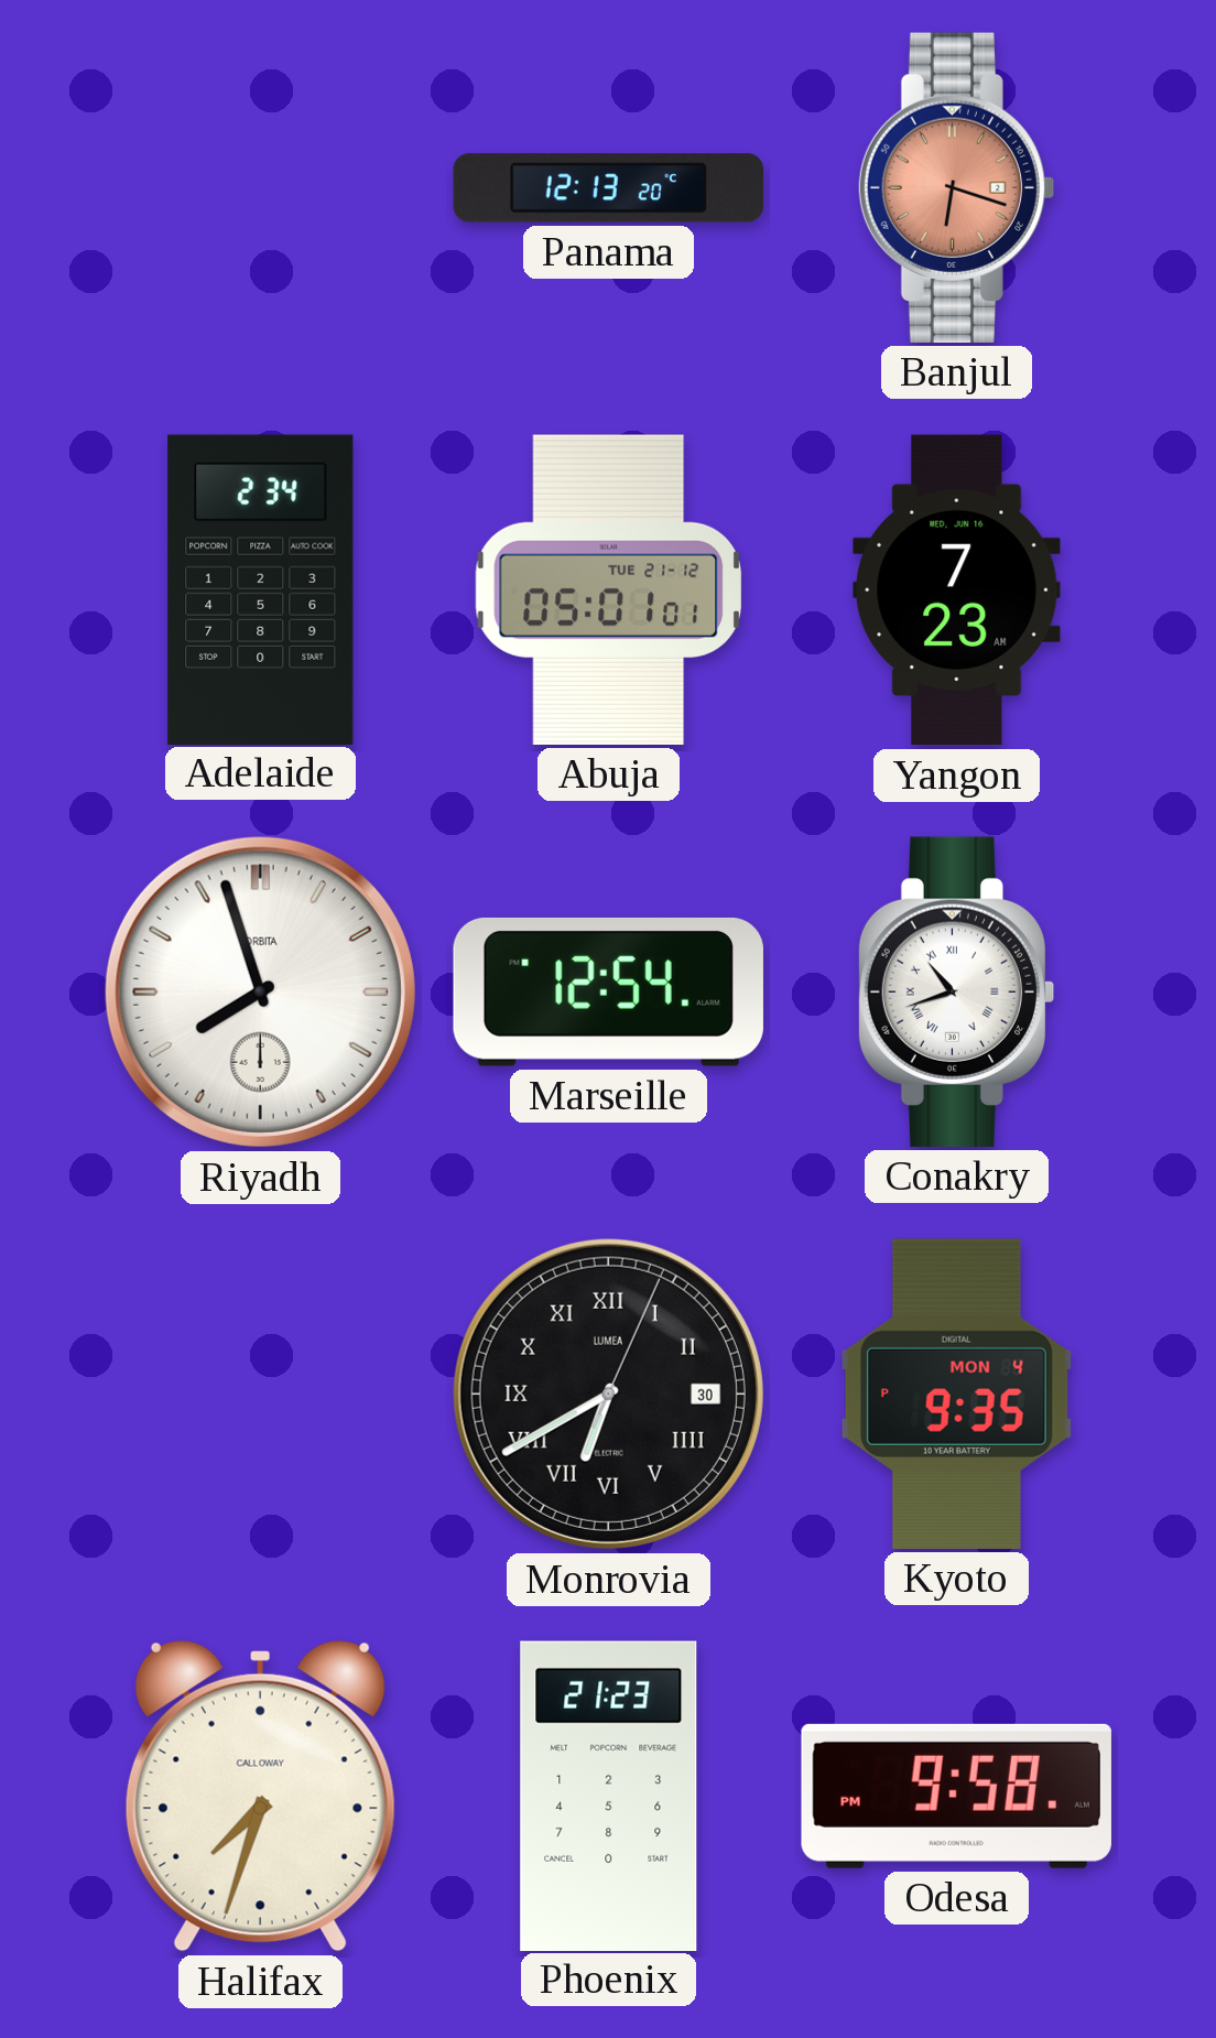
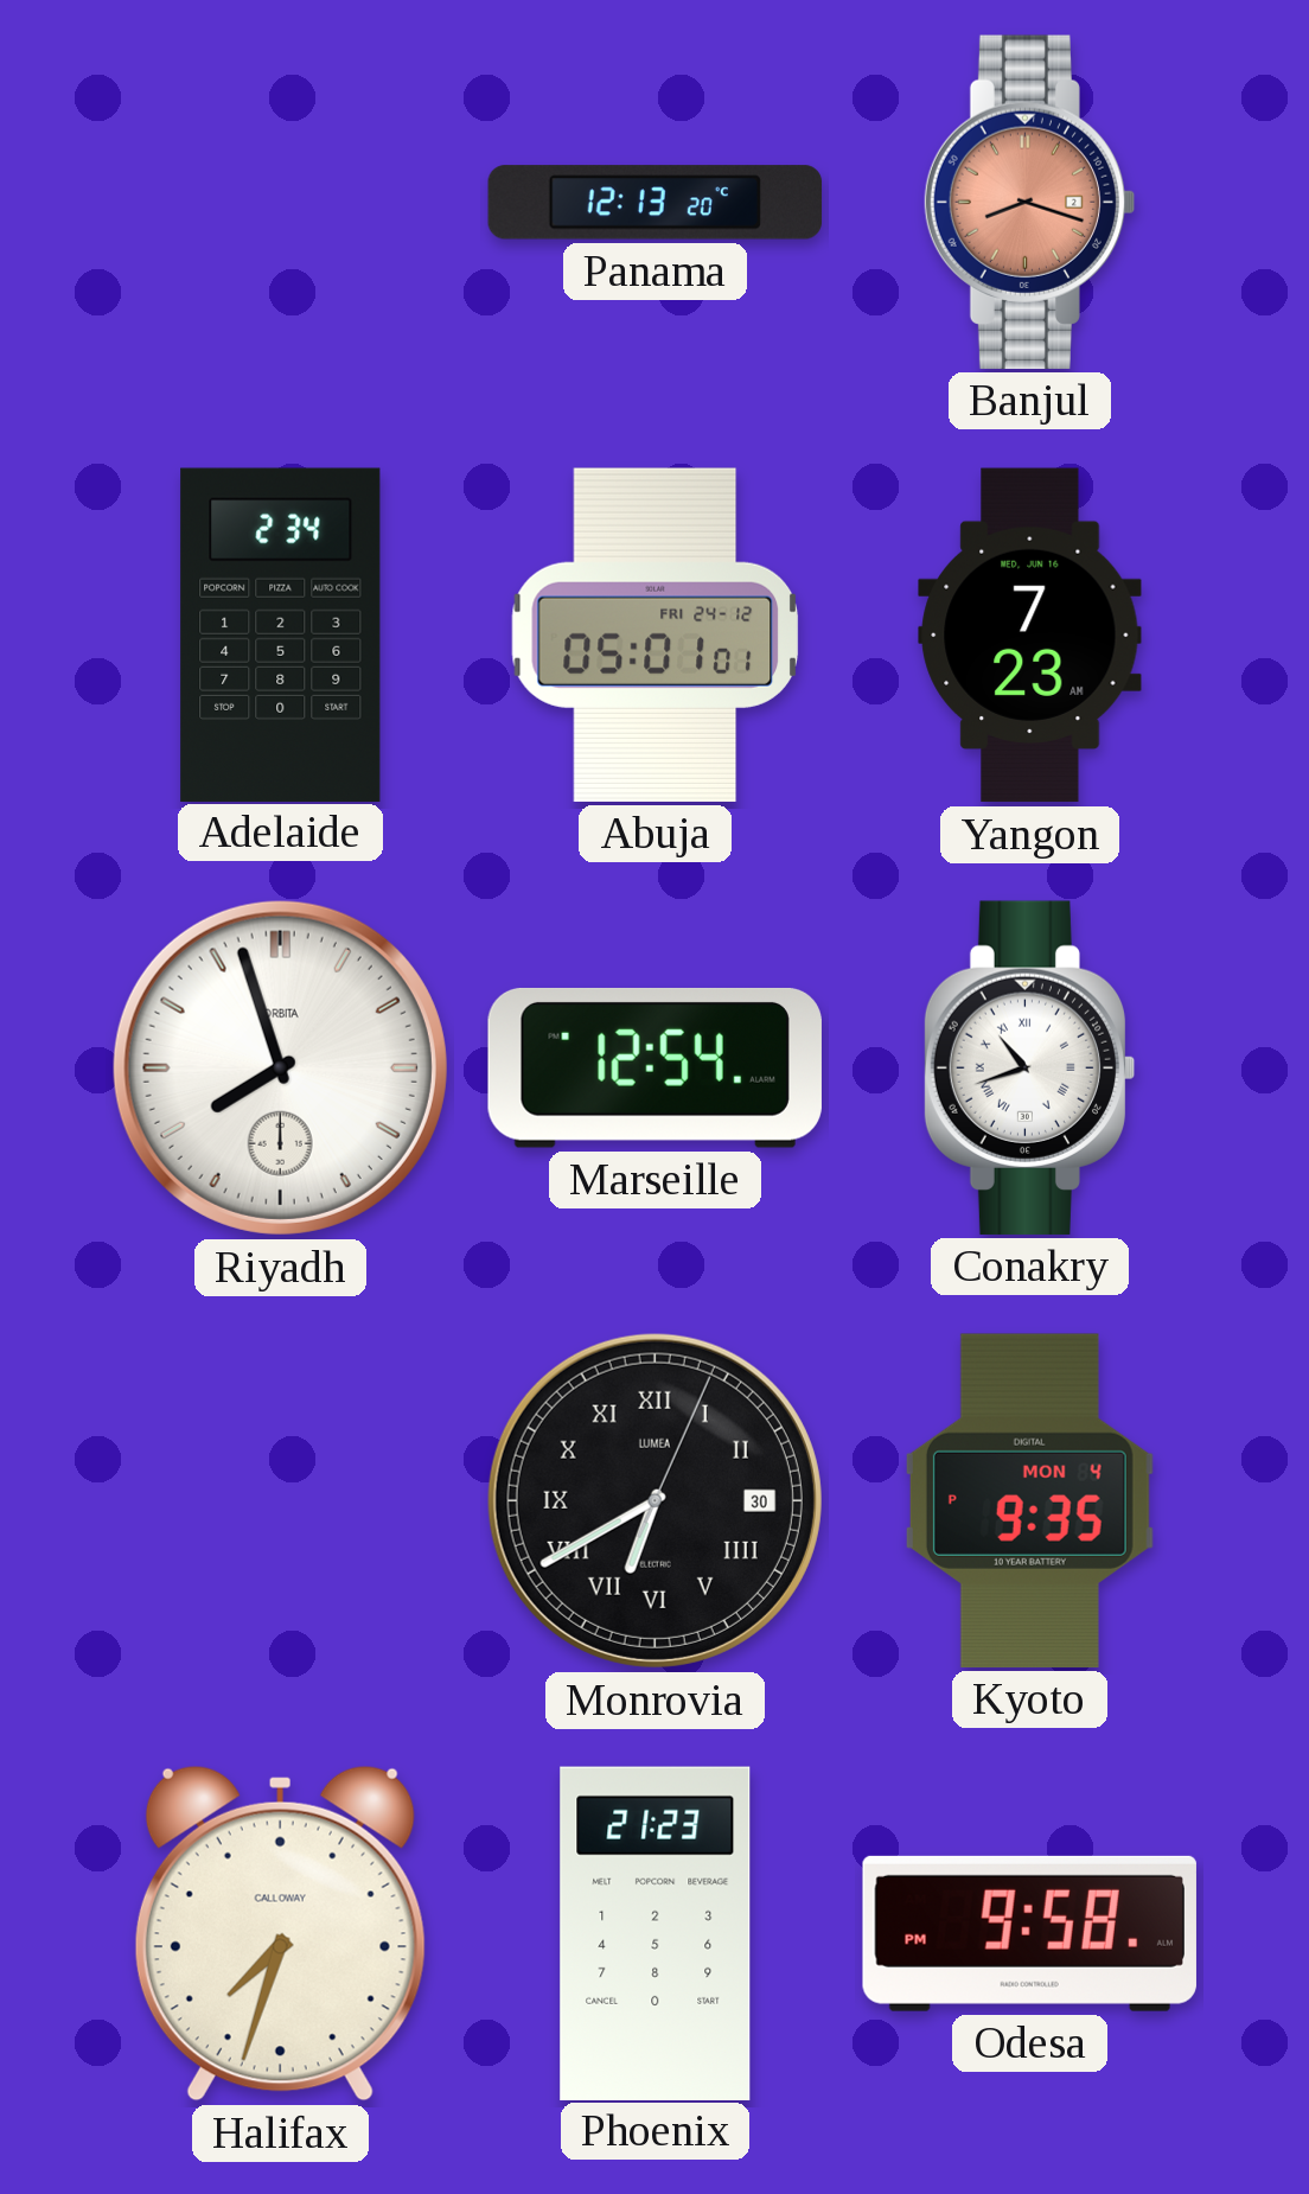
Banjul: 6:18 -> 8:18
Abuja date: TUE 21-12 -> FRI 24-12
